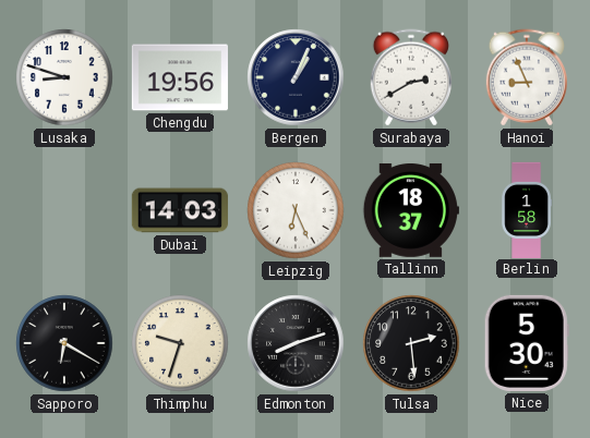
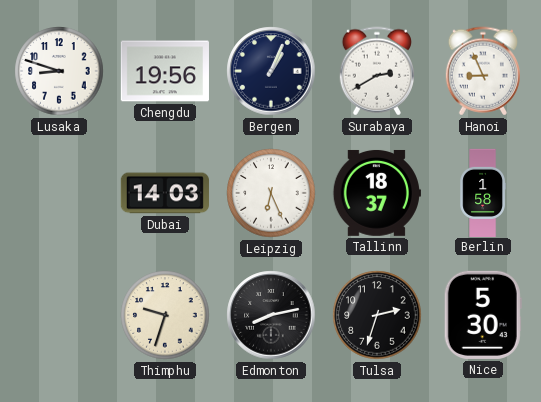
Sapporo: 6:20 -> none
Edmonton: 8:12 -> 8:13
Tulsa: 2:29 -> 2:33
